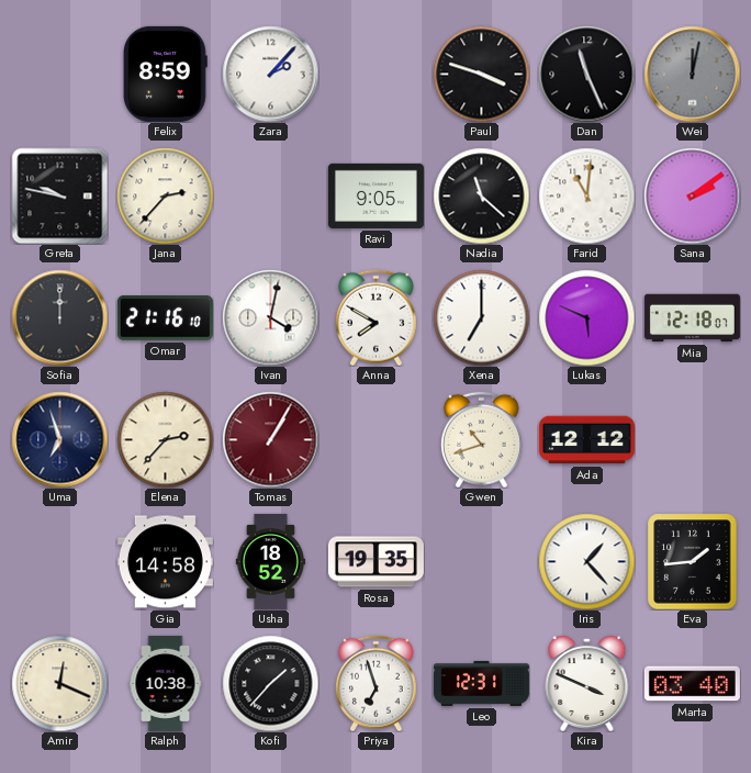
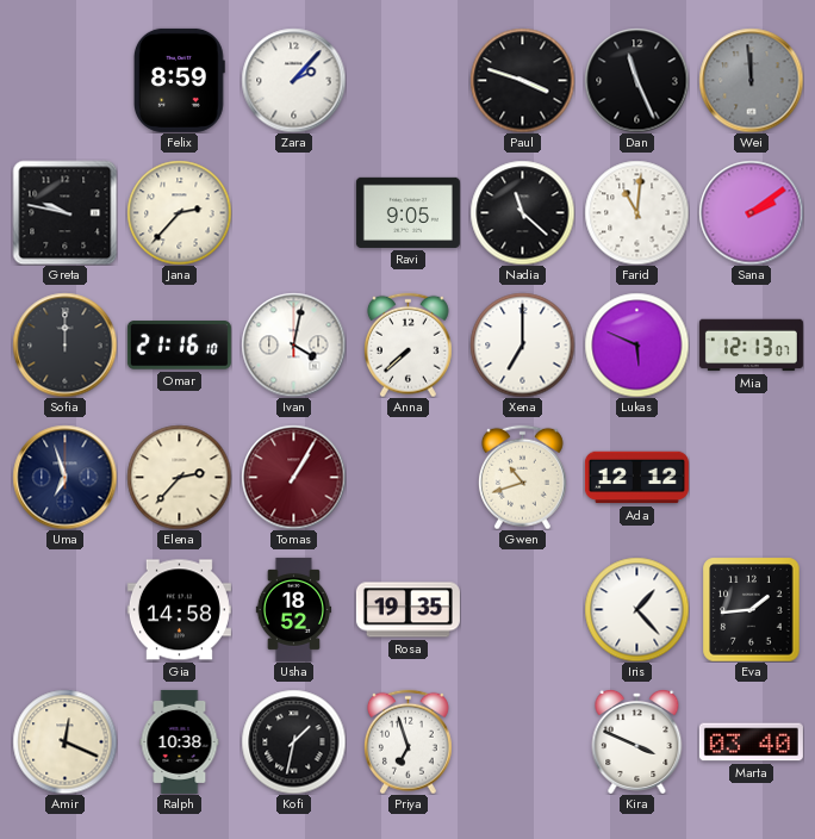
Wei: 12:02 -> 11:59
Anna: 7:50 -> 7:38
Mia: 12:18 -> 12:13
Kofi: 1:37 -> 1:32
Leo: 12:31 -> none
